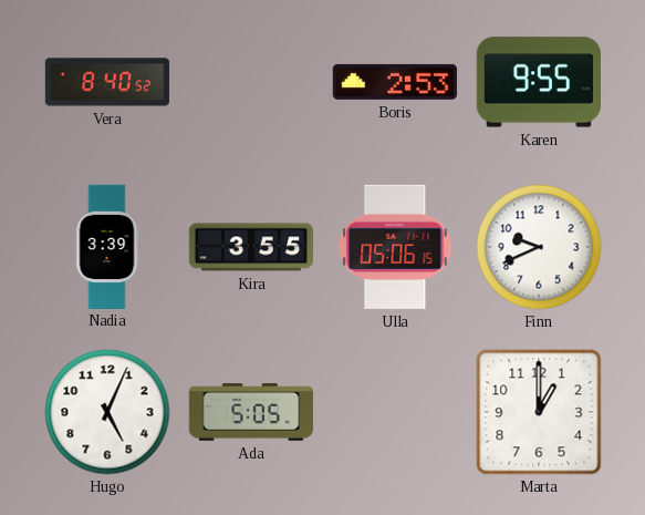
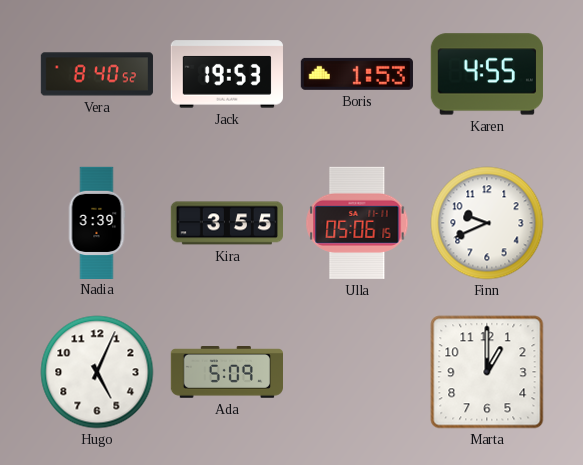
Jack: none -> 19:53
Boris: 2:53 -> 1:53
Karen: 9:55 -> 4:55
Ada: 5:05 -> 5:09
